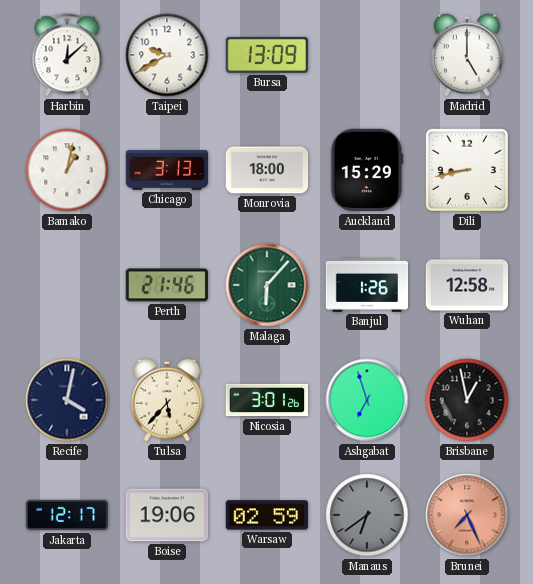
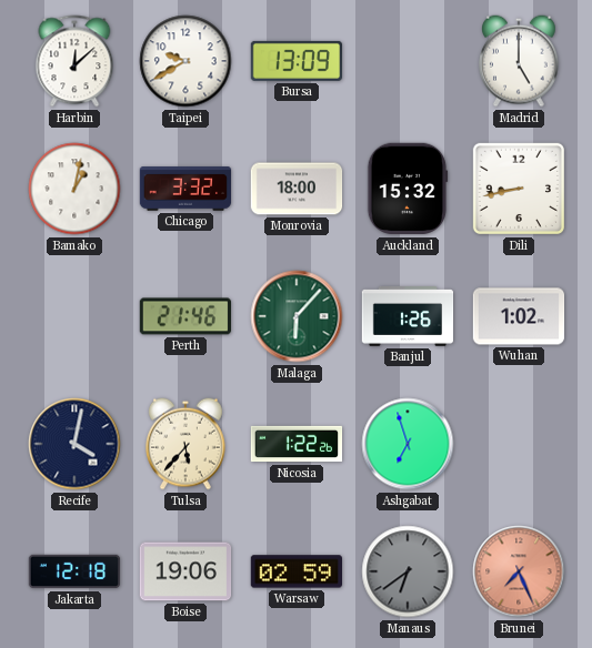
Chicago: 3:13 -> 3:32
Auckland: 15:29 -> 15:32
Wuhan: 12:58 -> 1:02
Nicosia: 3:01 -> 1:22
Brisbane: 12:58 -> none
Jakarta: 12:17 -> 12:18
